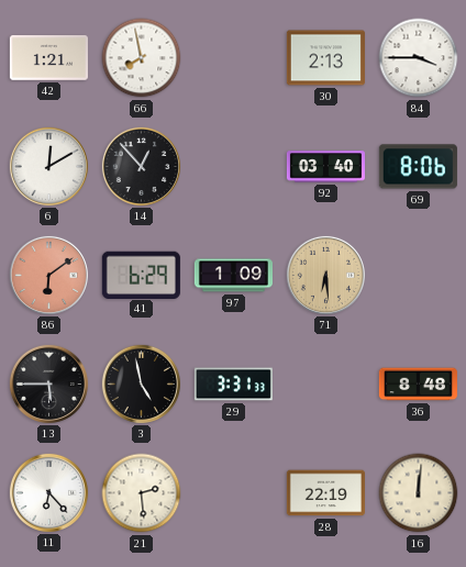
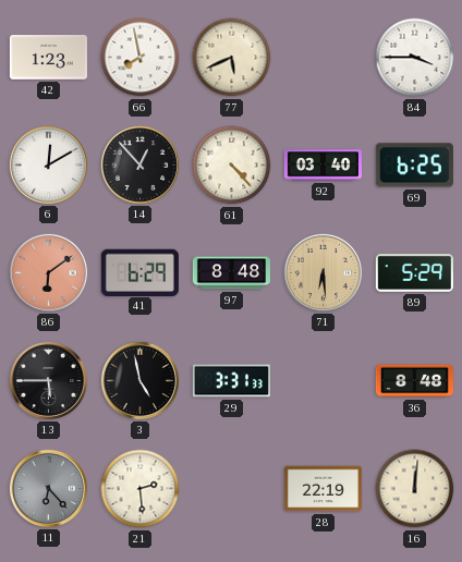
42: 1:21 -> 1:23
77: none -> 5:41
30: 2:13 -> none
61: none -> 4:23
69: 8:06 -> 6:25
97: 1:09 -> 8:48
89: none -> 5:29
11 dial: white -> grey
